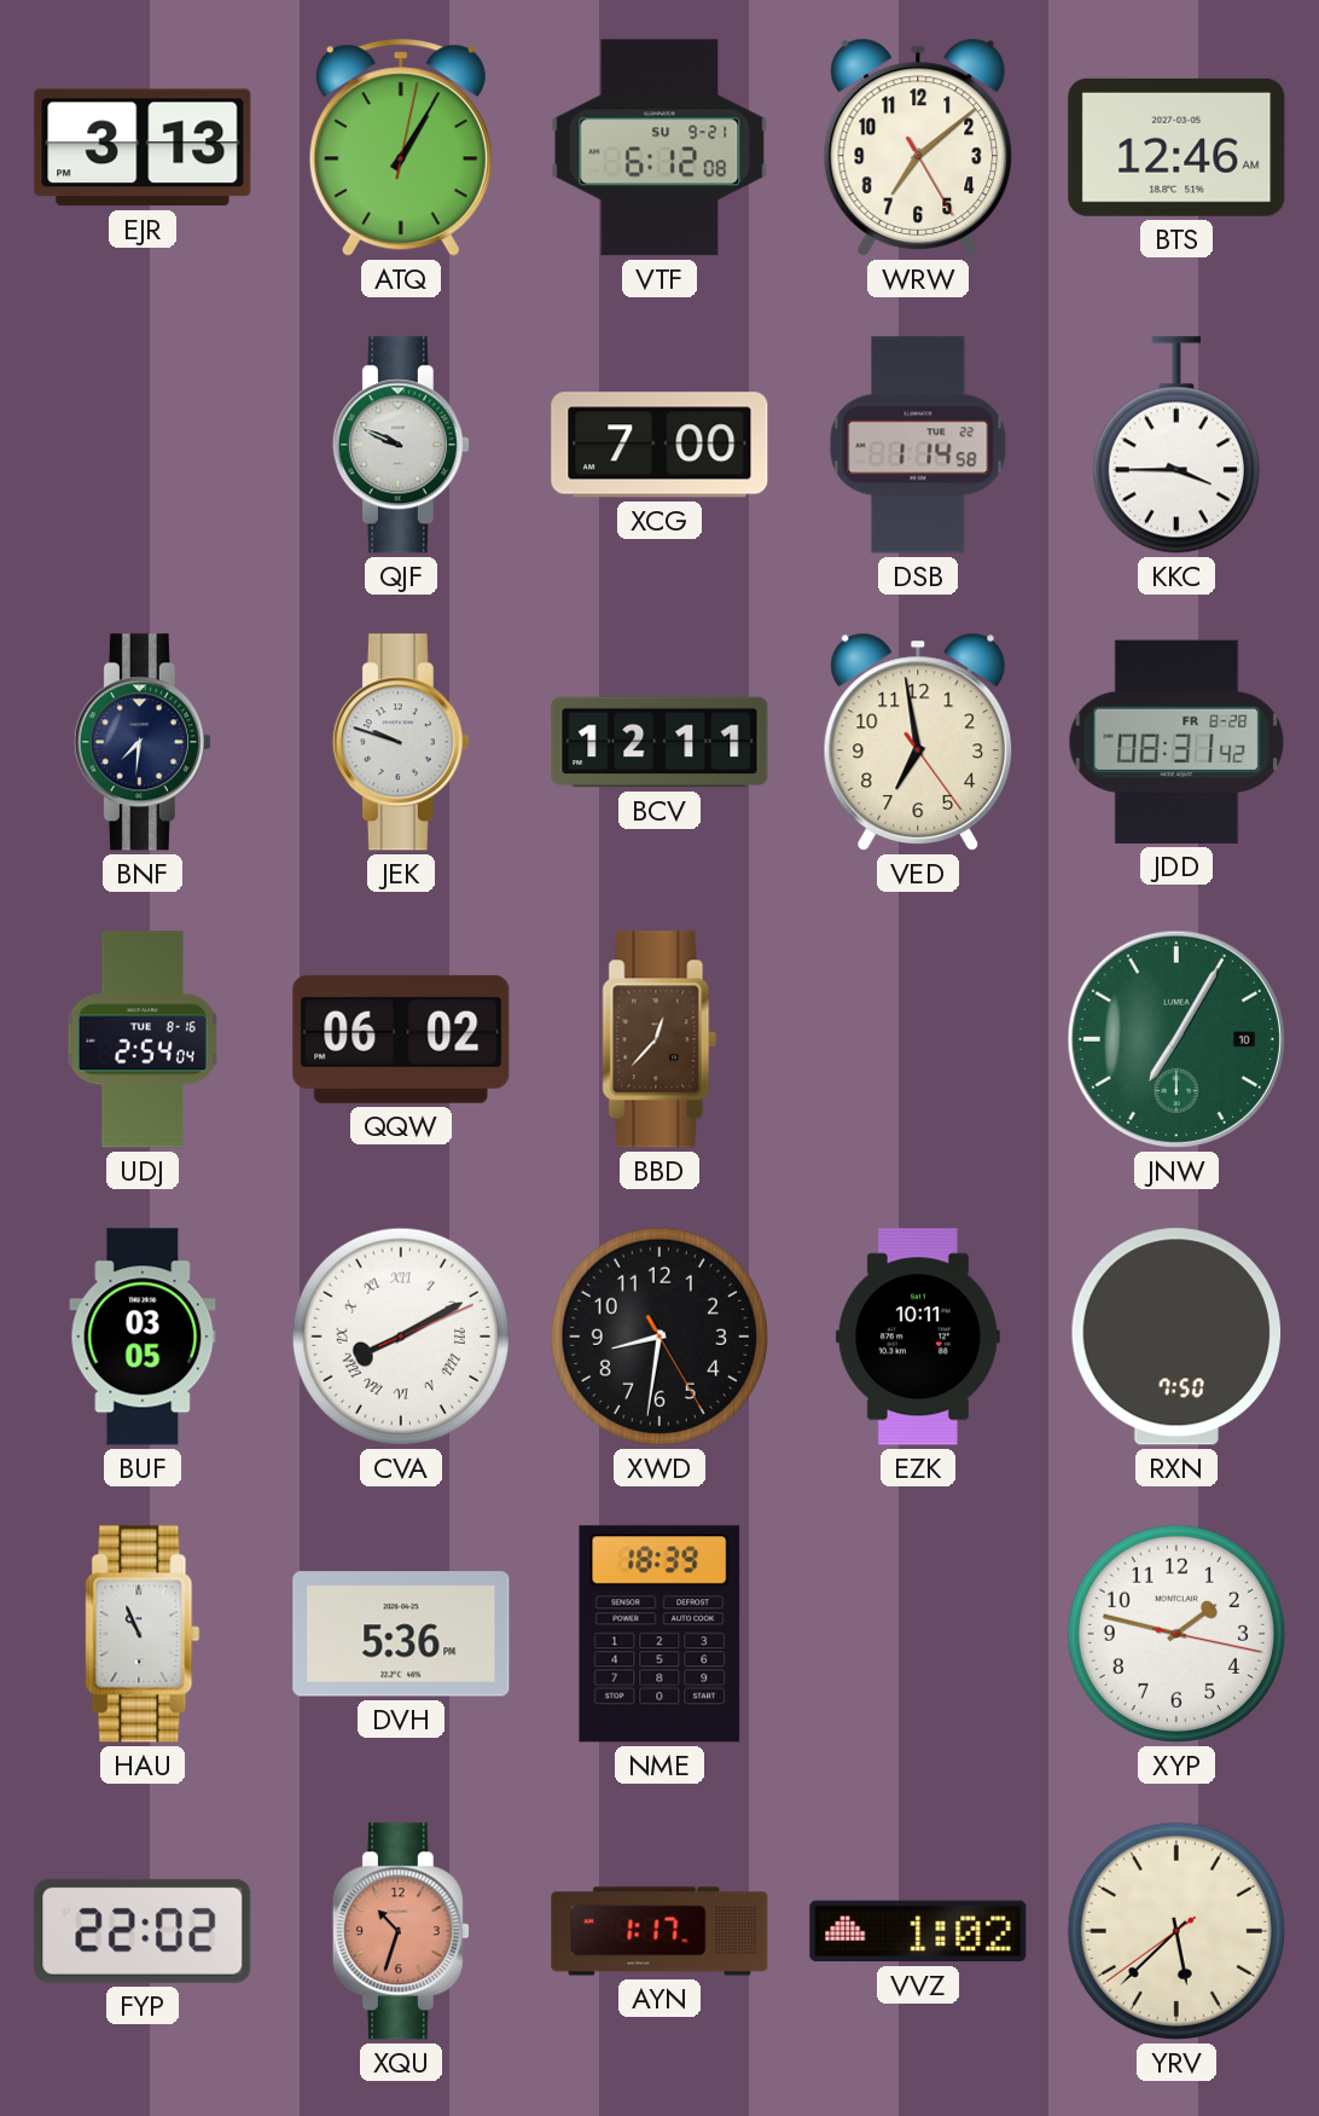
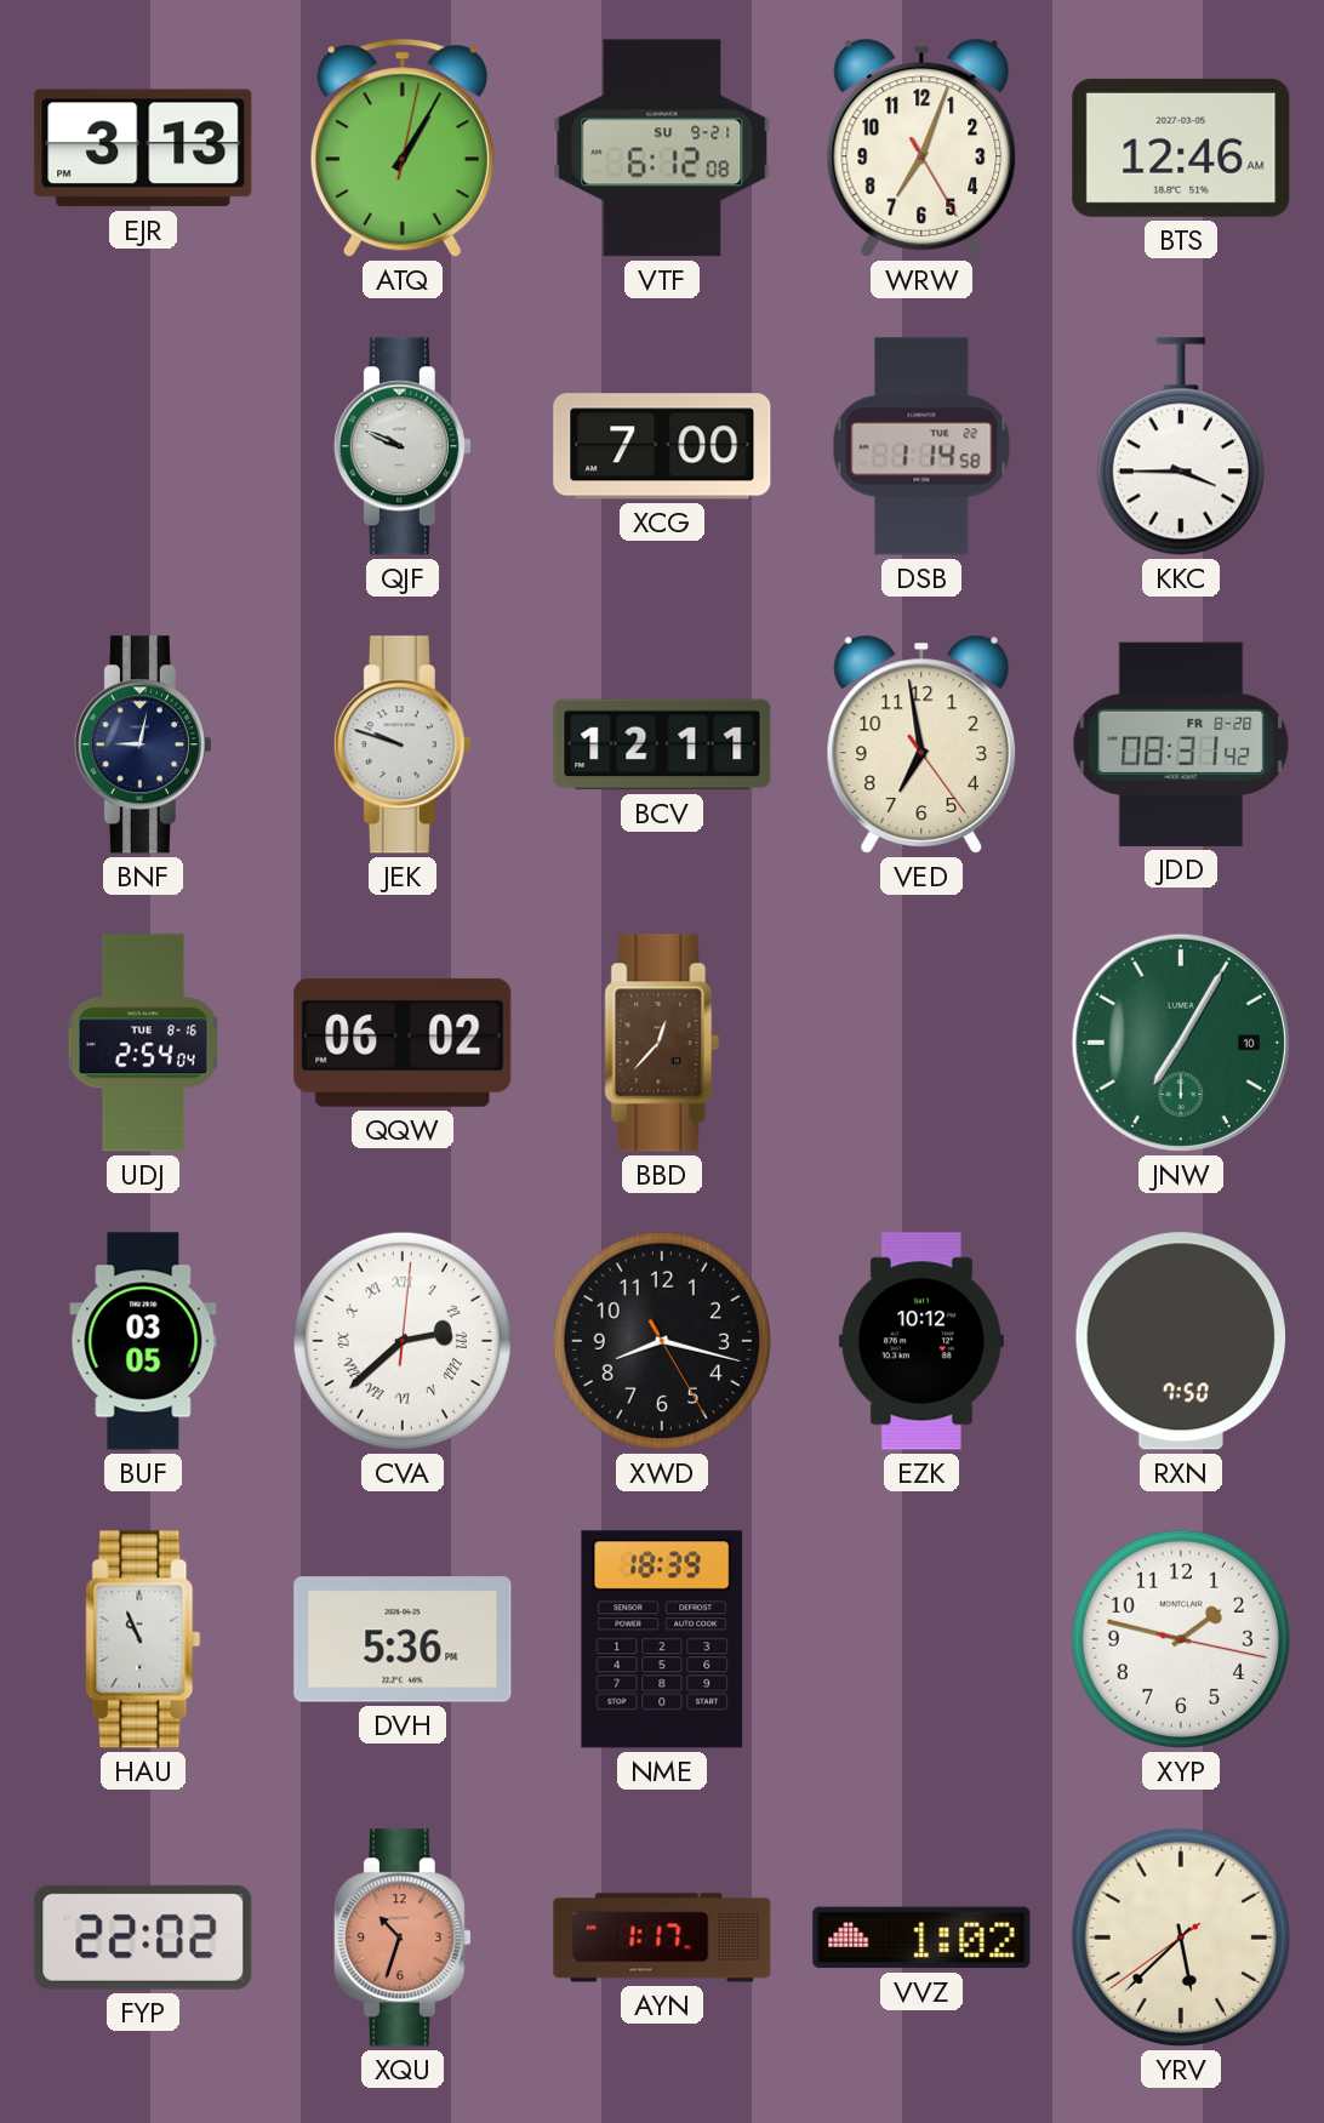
WRW: 7:08 -> 7:03
BNF: 7:31 -> 9:02
CVA: 8:10 -> 2:38
XWD: 8:31 -> 8:17
EZK: 10:11 -> 10:12
